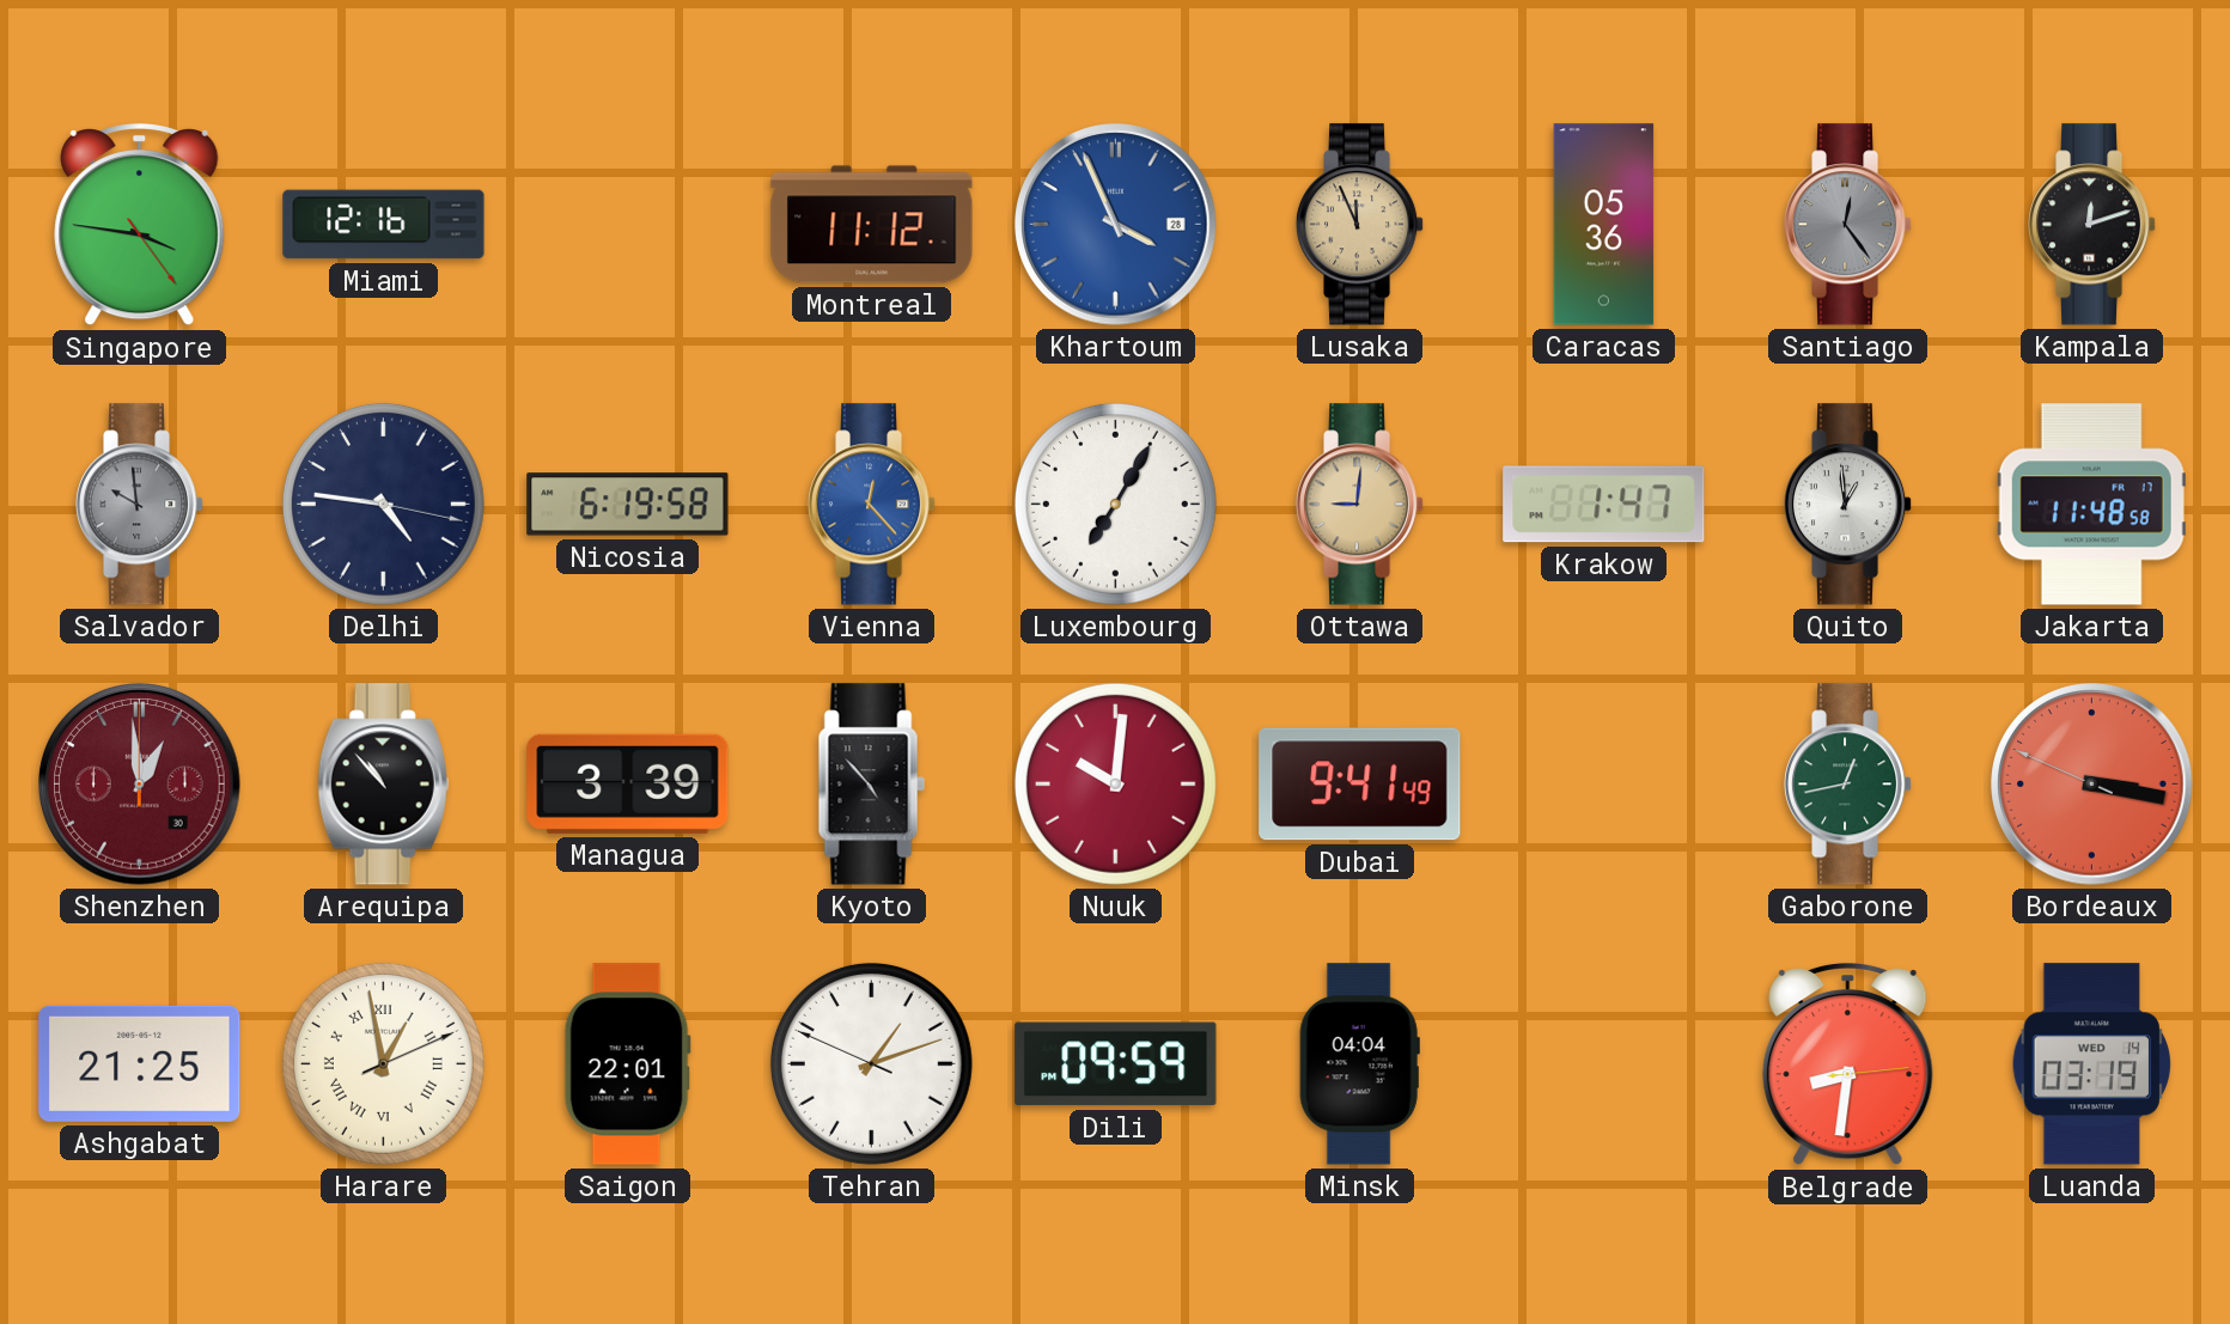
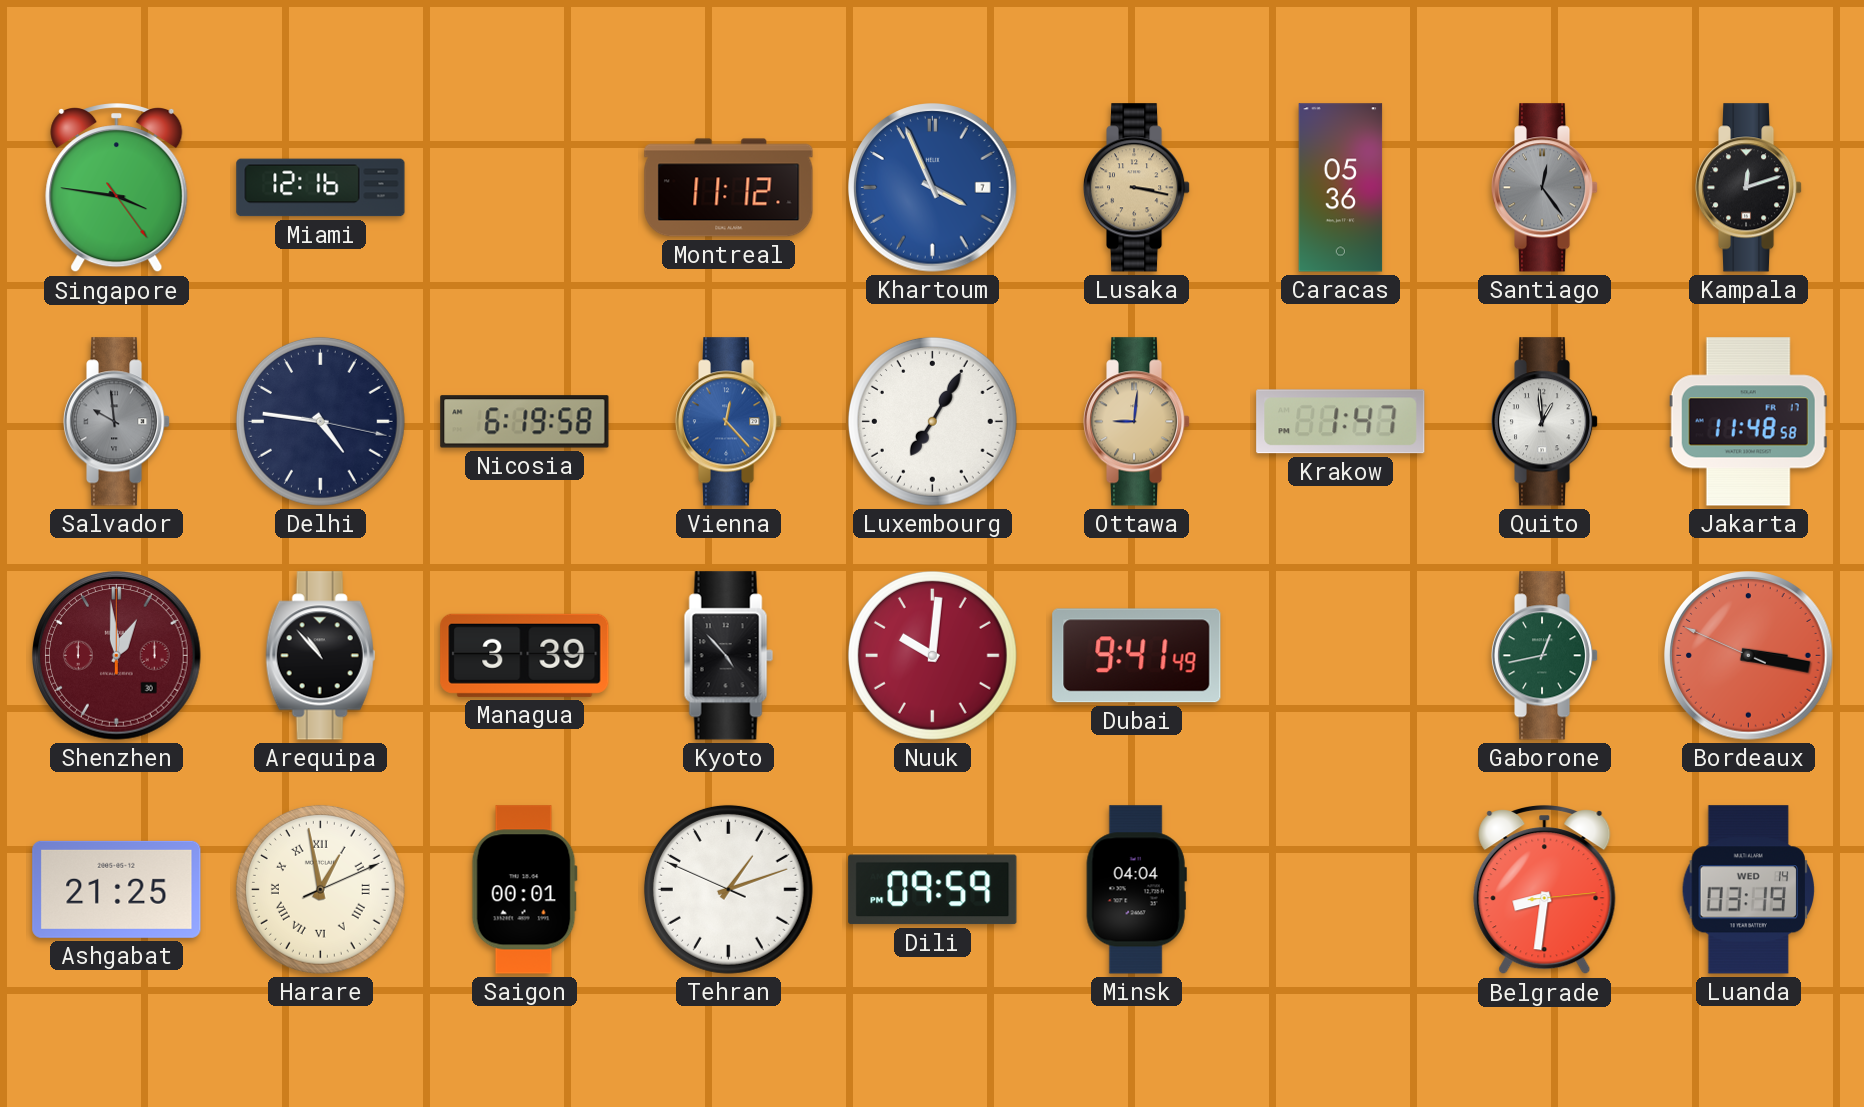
Khartoum date: 28 -> 7
Lusaka: 11:56 -> 3:17
Saigon: 22:01 -> 00:01
